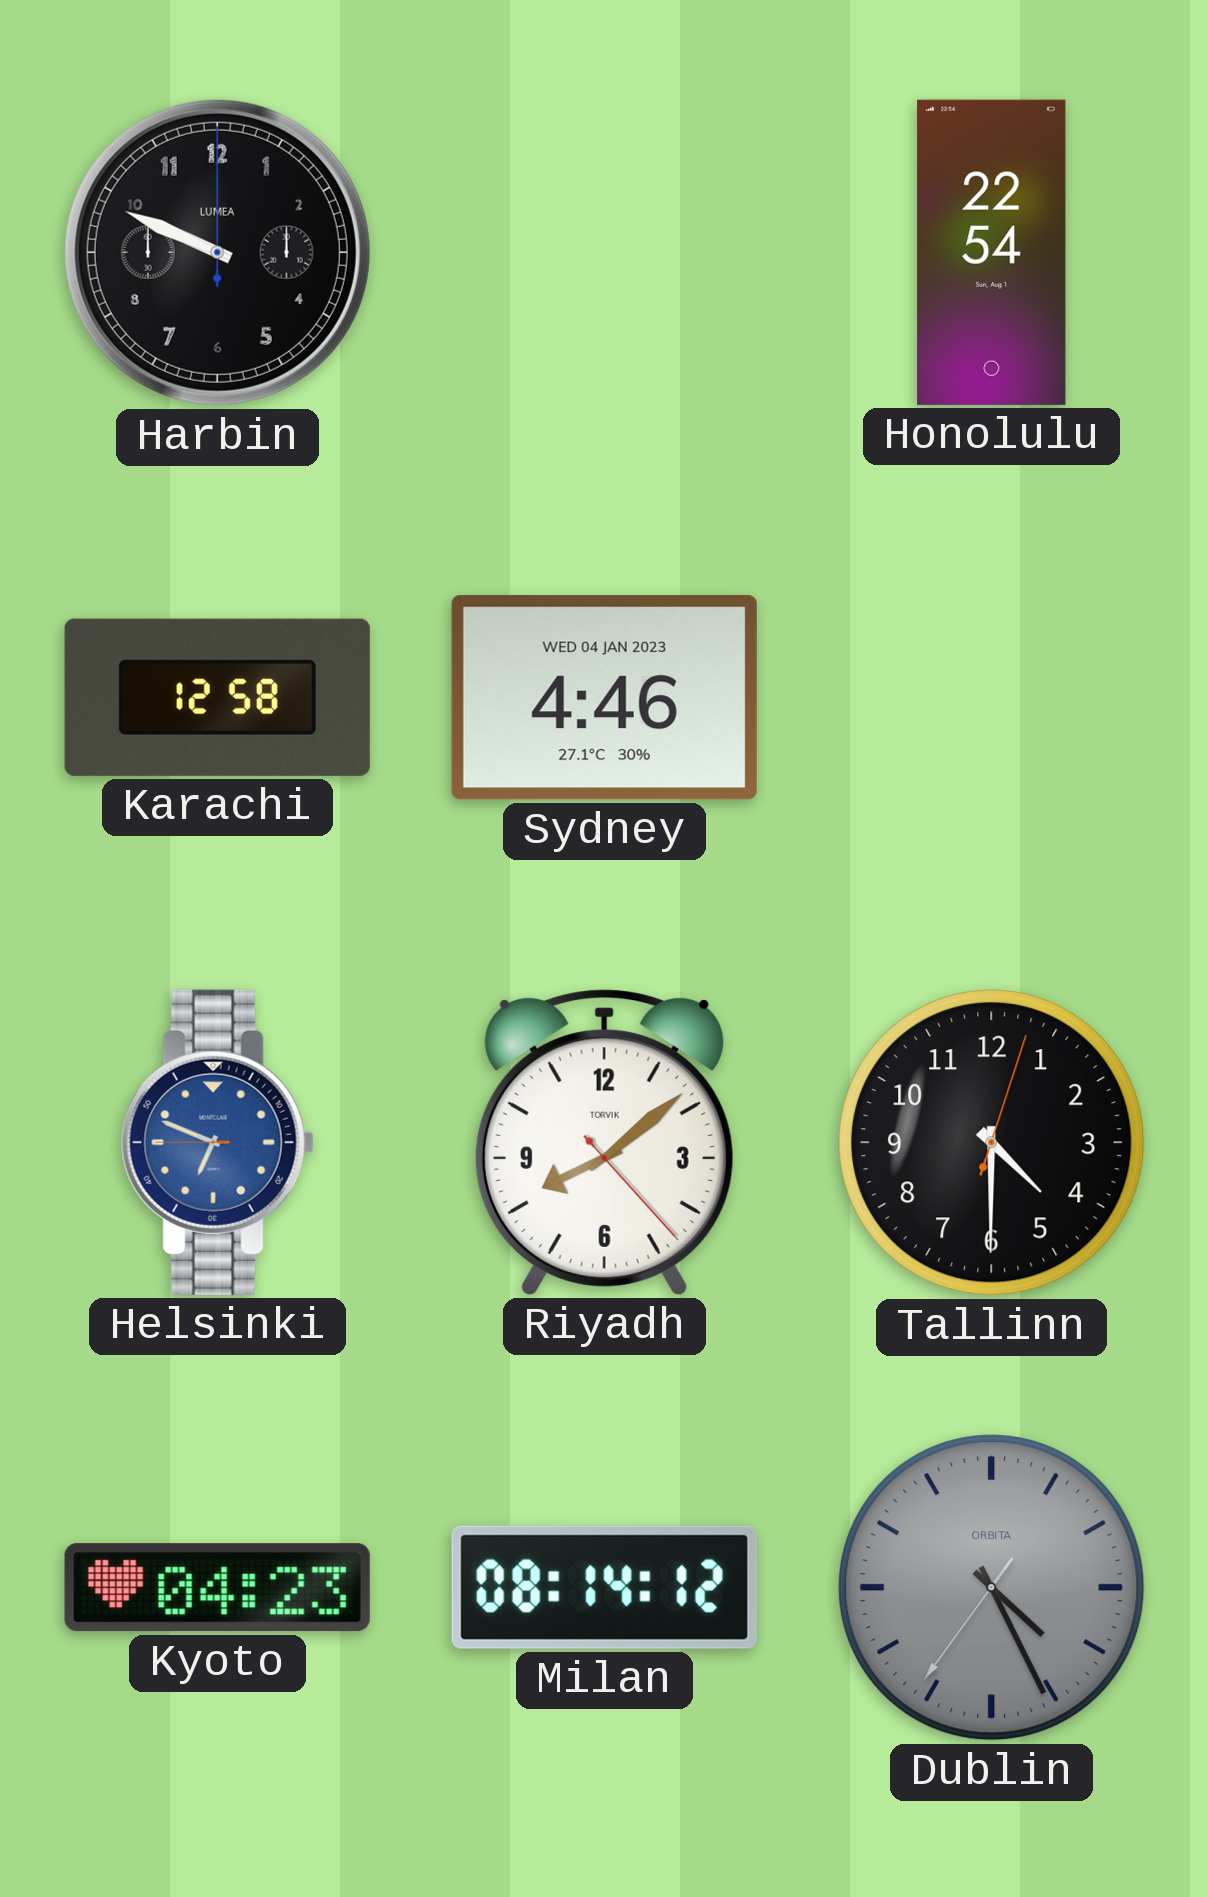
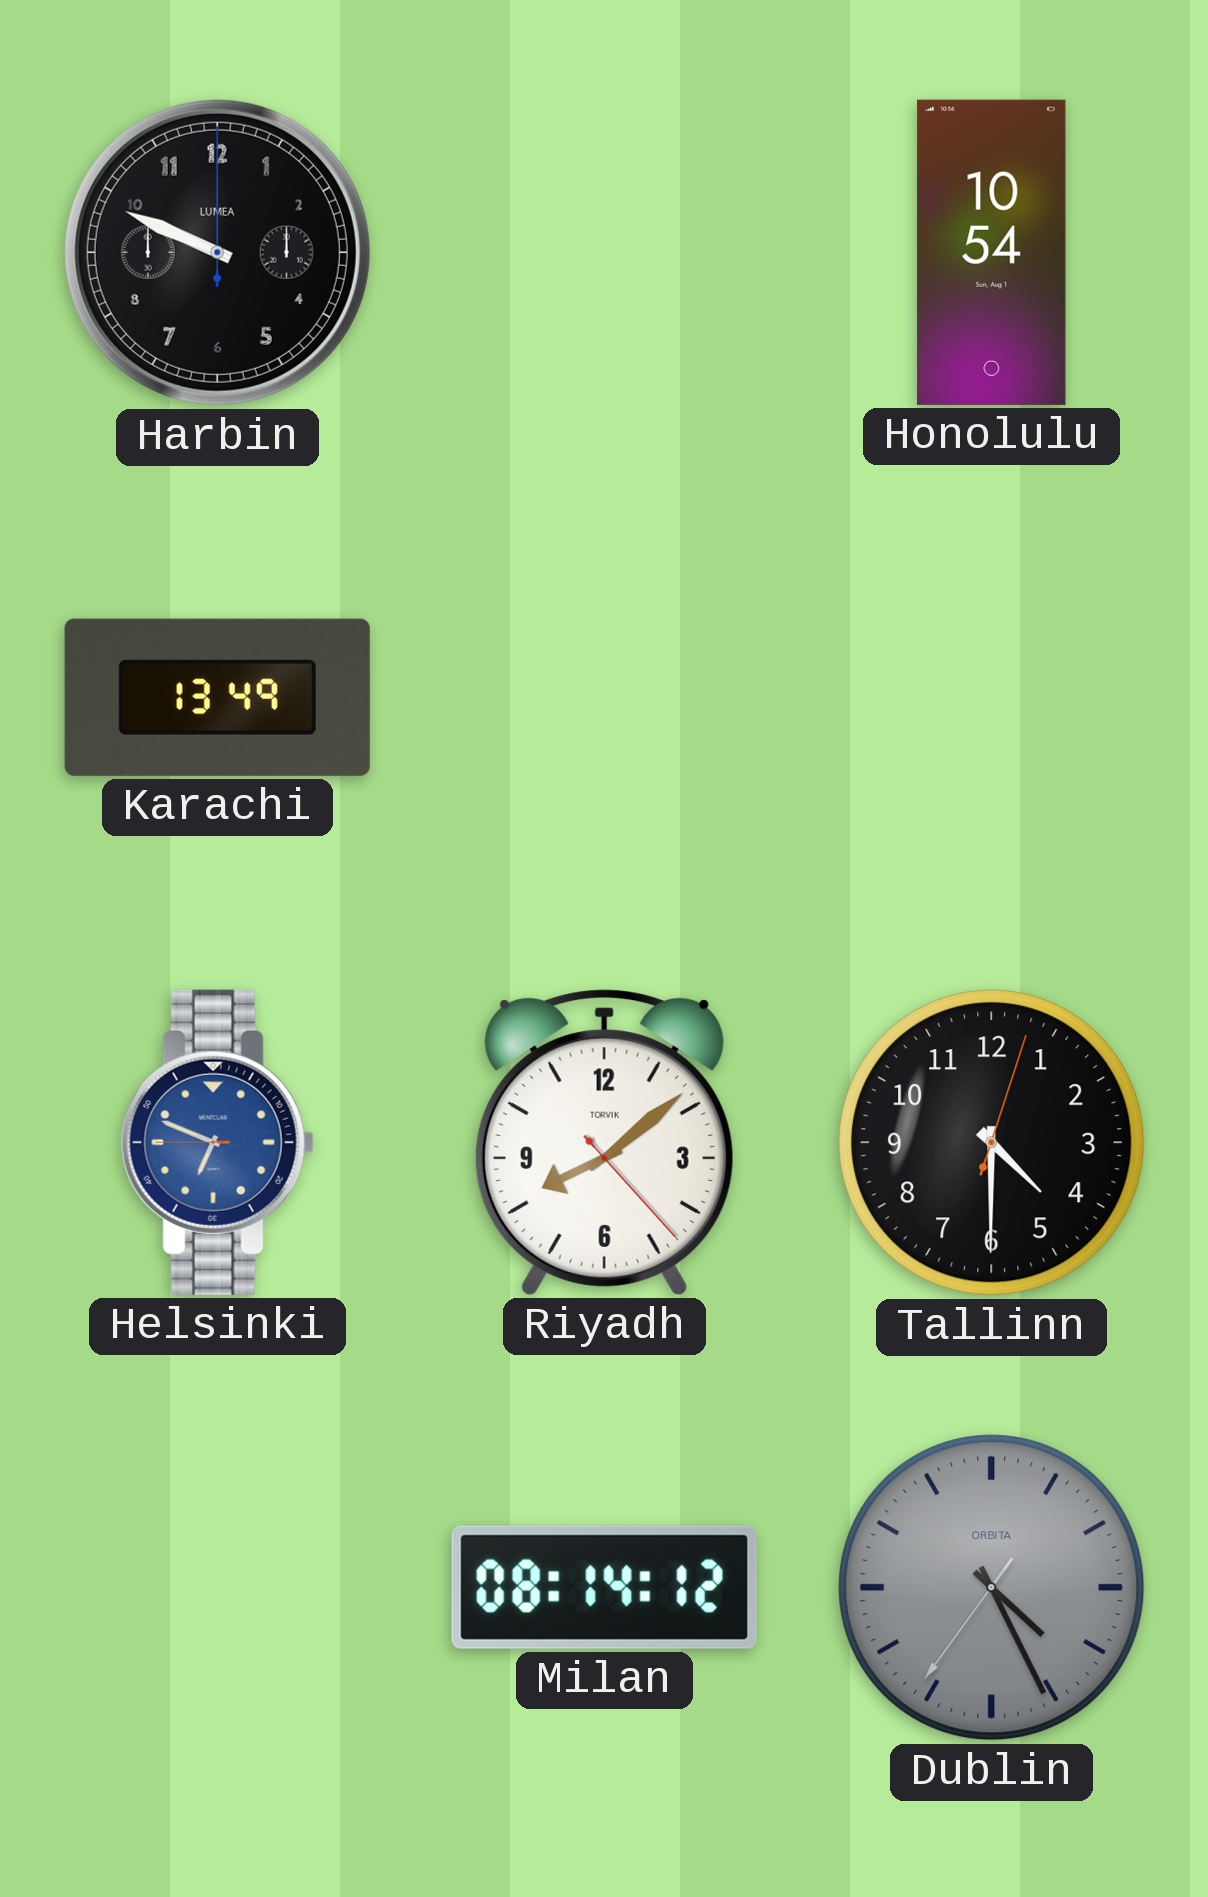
Honolulu: 22:54 -> 10:54
Karachi: 12:58 -> 13:49
Sydney: 4:46 -> none
Kyoto: 04:23 -> none
